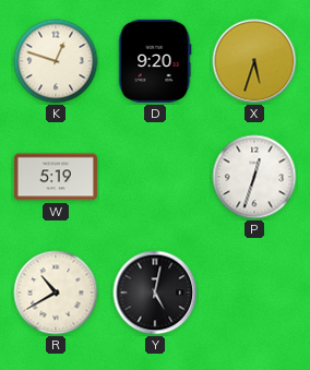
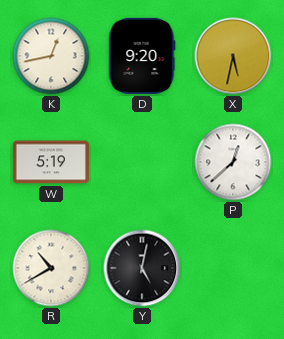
K: 12:48 -> 12:43
X: 5:33 -> 5:32
P: 12:33 -> 12:38
